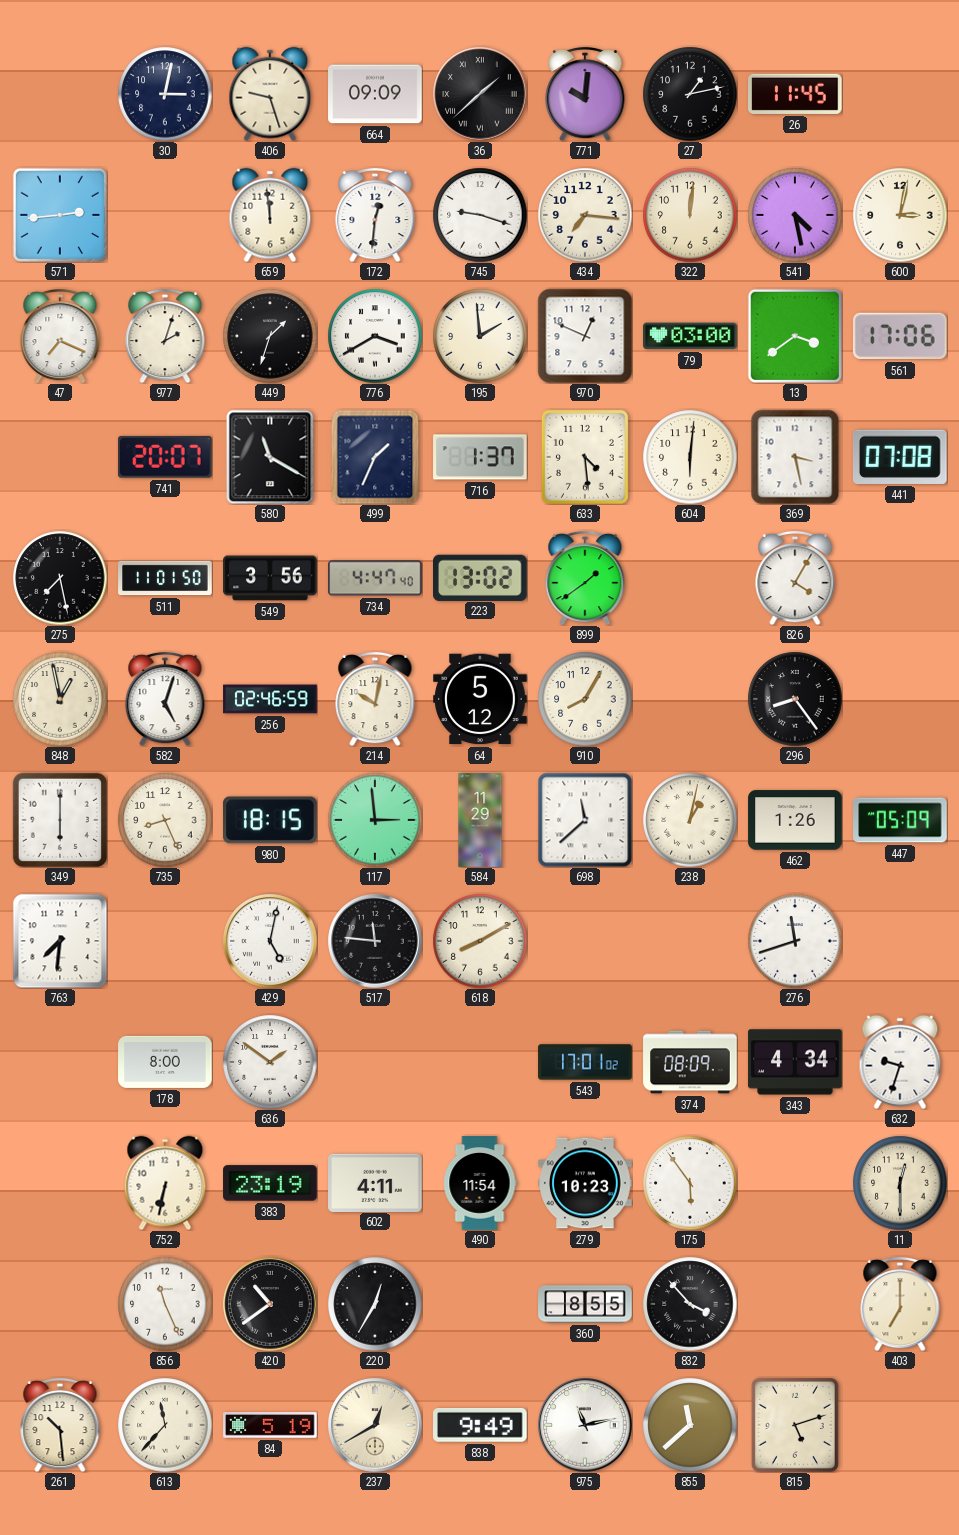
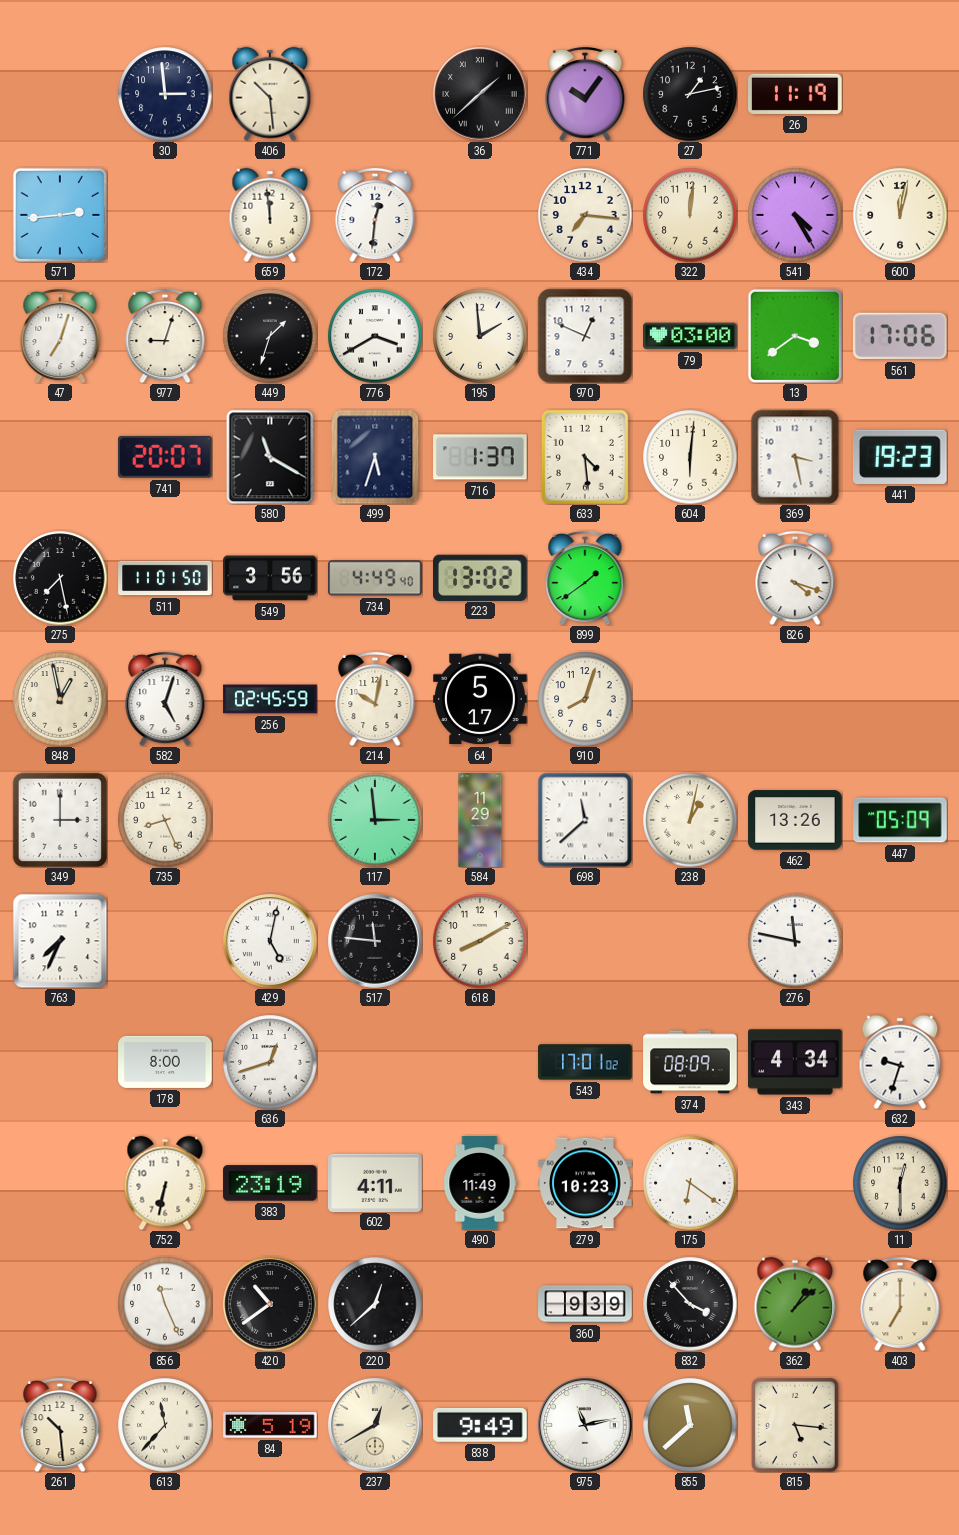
30: 3:02 -> 2:59
406: 9:27 -> 10:29
664: 09:09 -> none
771: 10:01 -> 10:06
26: 11:45 -> 11:19
745: 9:18 -> none
541: 4:28 -> 4:25
600: 3:02 -> 12:02
47: 7:19 -> 7:03
977: 2:03 -> 9:03
499: 1:34 -> 5:33
441: 07:08 -> 19:23
734: 4:47 -> 4:49
826: 4:05 -> 4:18
256: 02:46 -> 02:45
64: 5:12 -> 5:17
910: 8:05 -> 8:03
296: 8:24 -> none
349: 6:00 -> 3:00
980: 18:15 -> none
462: 1:26 -> 13:26
763: 7:31 -> 7:34
276: 11:42 -> 11:47
636: 1:51 -> 12:42
490: 11:54 -> 11:49
175: 5:54 -> 6:21
220: 12:35 -> 12:38
360: 8:55 -> 9:39
362: none -> 1:08
815: 5:12 -> 5:16
